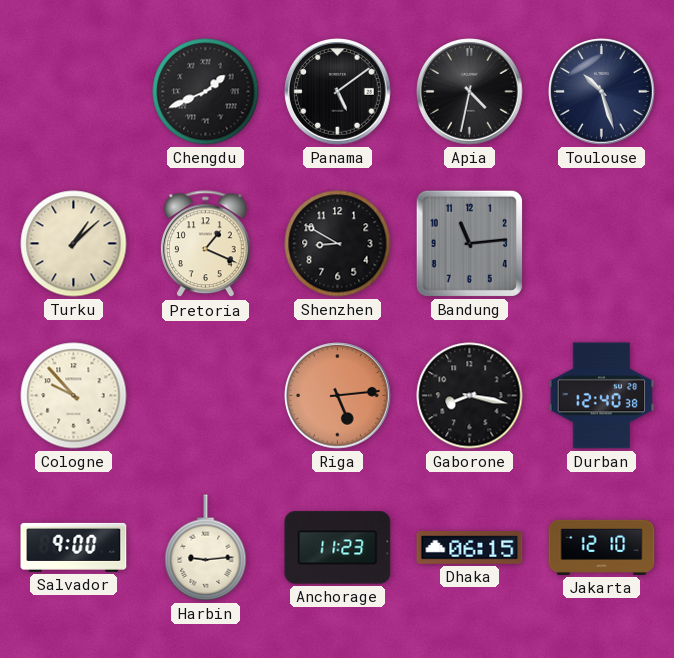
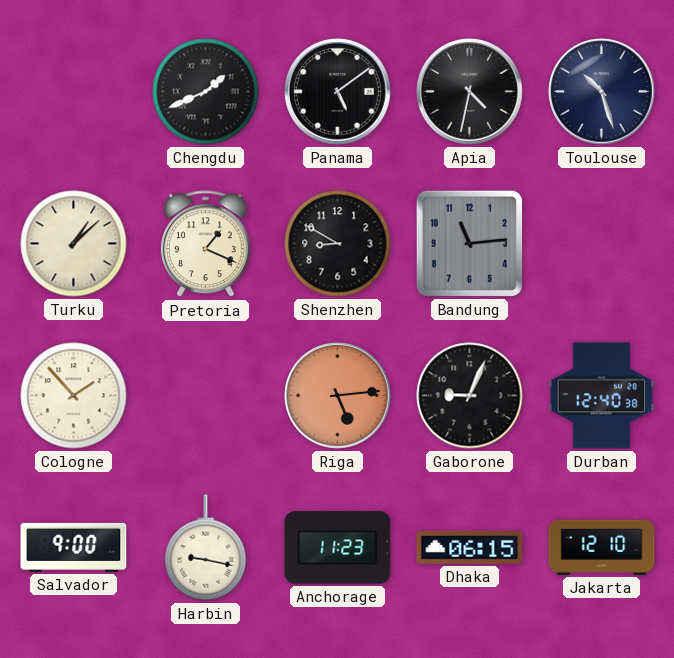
Cologne: 9:53 -> 1:53
Gaborone: 8:17 -> 9:04
Harbin: 9:14 -> 9:17
